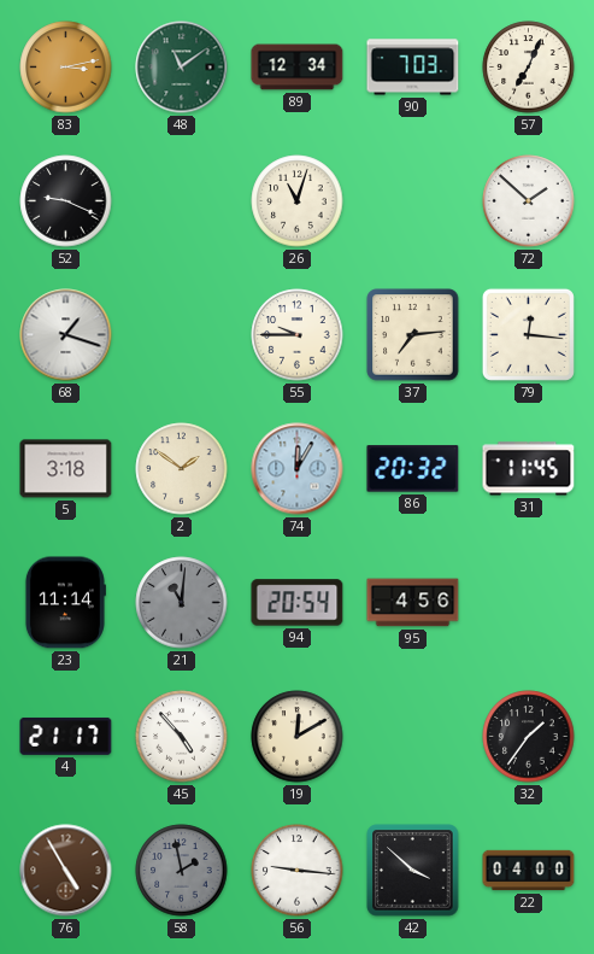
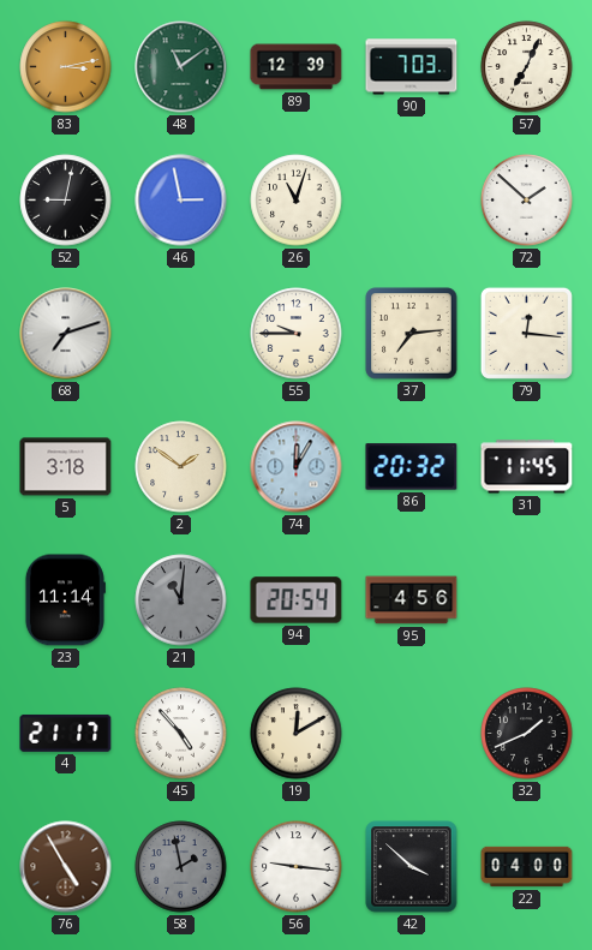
89: 12:34 -> 12:39
52: 9:19 -> 9:02
46: none -> 2:58
68: 1:18 -> 7:12
32: 1:36 -> 1:41
